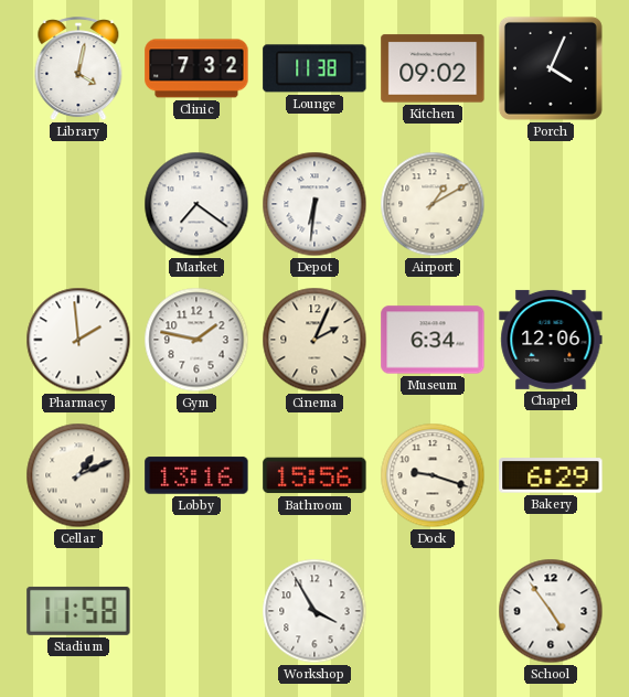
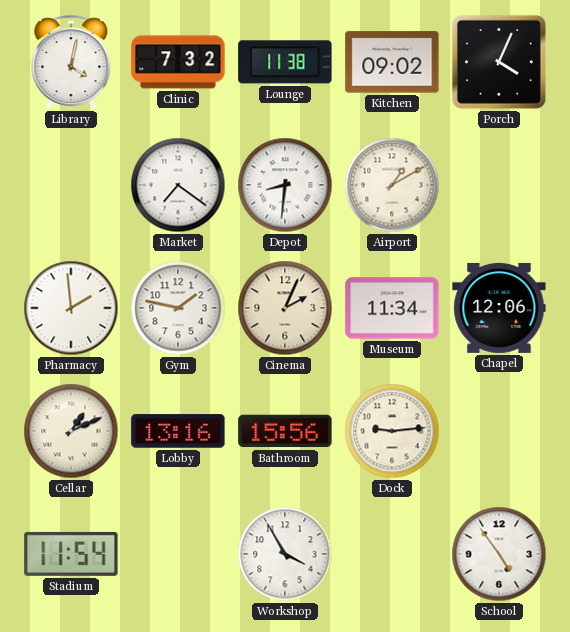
Depot: 6:31 -> 8:31
Museum: 6:34 -> 11:34
Dock: 9:18 -> 9:14
Bakery: 6:29 -> none
Stadium: 11:58 -> 11:54
